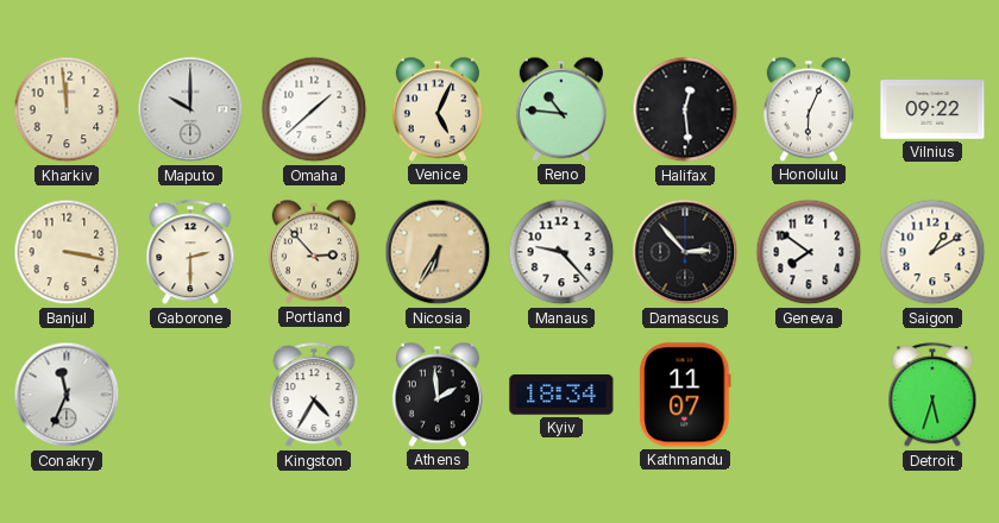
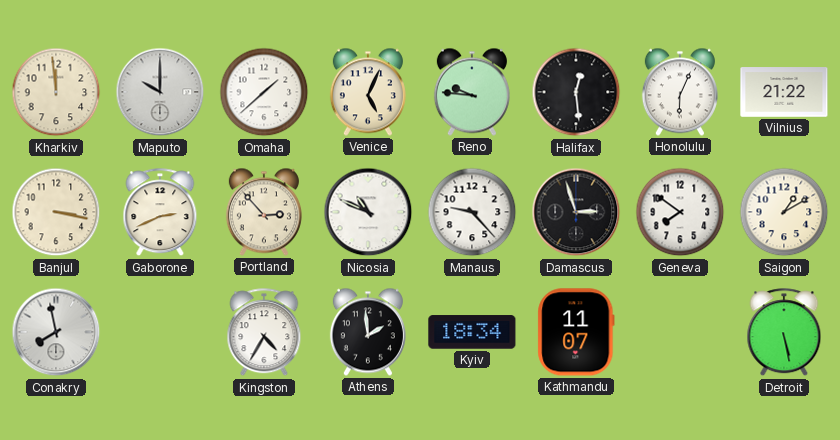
Reno: 10:46 -> 9:46
Vilnius: 09:22 -> 21:22
Gaborone: 2:30 -> 2:41
Nicosia: 6:35 -> 10:49
Nicosia dial: champagne -> white
Damascus: 2:53 -> 2:57
Conakry: 11:34 -> 7:58
Detroit: 5:33 -> 5:28
